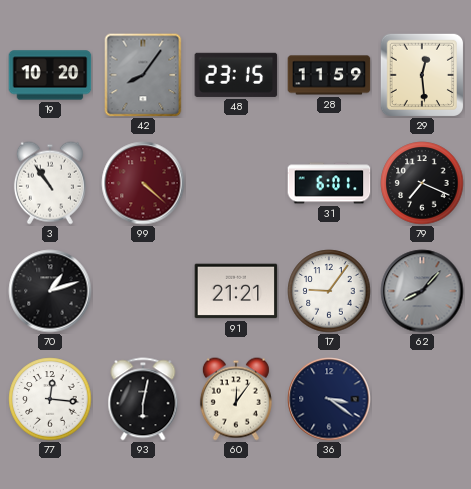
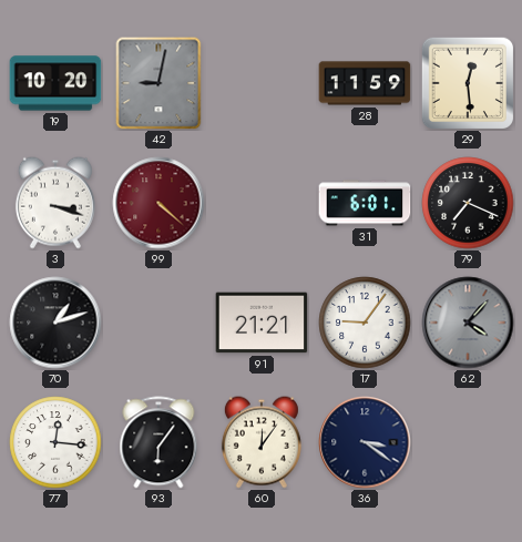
42: 8:06 -> 9:02
48: 23:15 -> none
3: 10:54 -> 3:18
62: 8:07 -> 4:07
93: 6:02 -> 6:06
